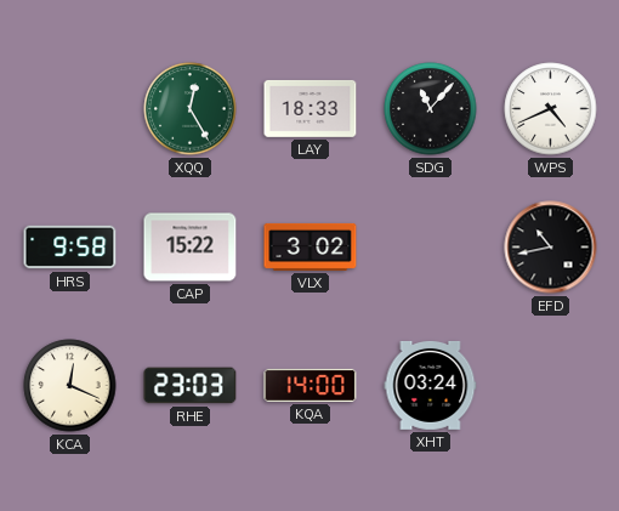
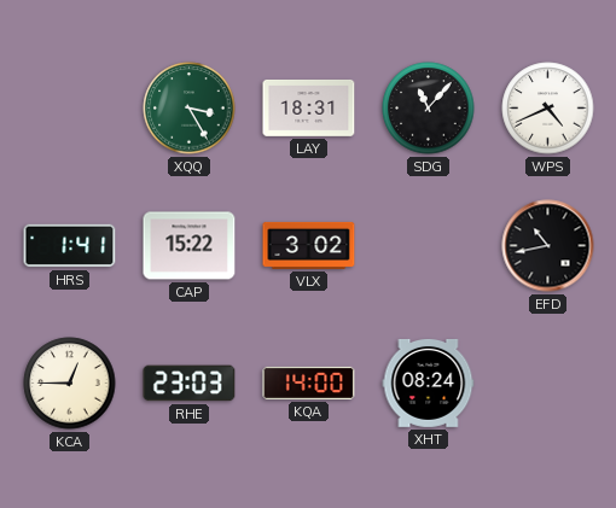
XQQ: 12:25 -> 3:25
LAY: 18:33 -> 18:31
HRS: 9:58 -> 1:41
KCA: 12:19 -> 12:45
XHT: 03:24 -> 08:24
